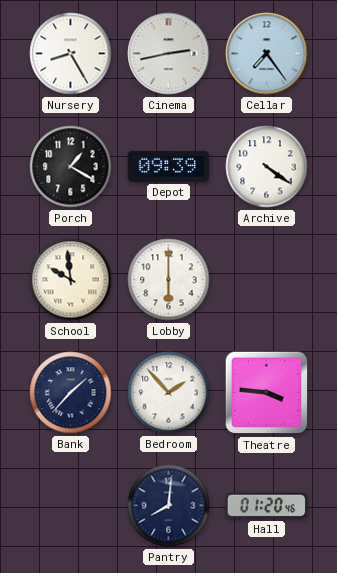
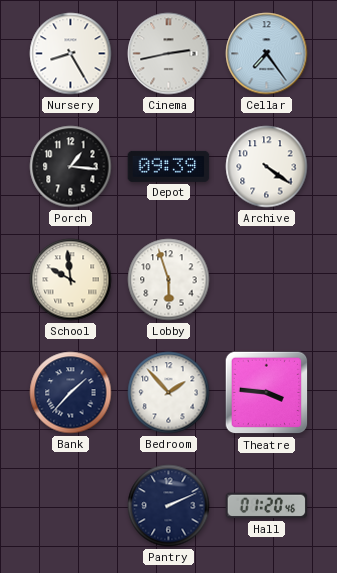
Porch: 1:20 -> 1:16
Lobby: 6:00 -> 5:57
Pantry: 8:01 -> 2:11
